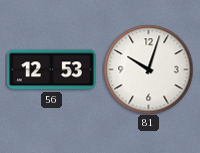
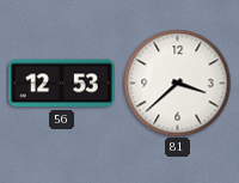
81: 10:03 -> 3:38
